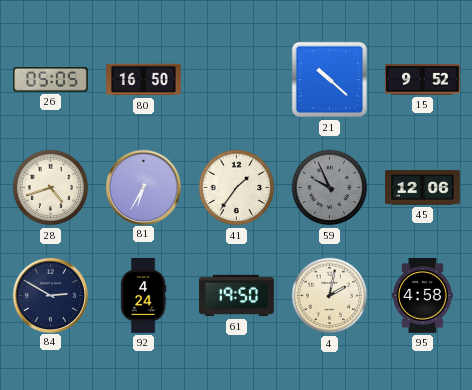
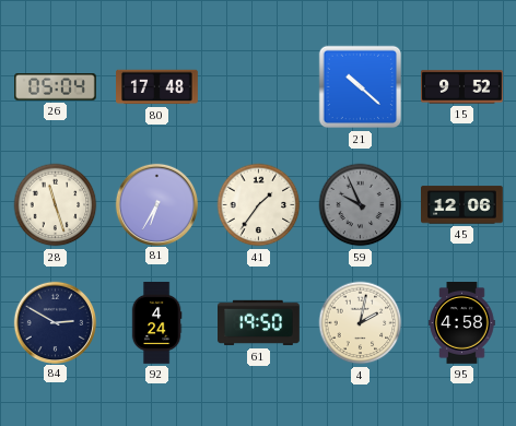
26: 05:05 -> 05:04
80: 16:50 -> 17:48
28: 4:42 -> 11:27
